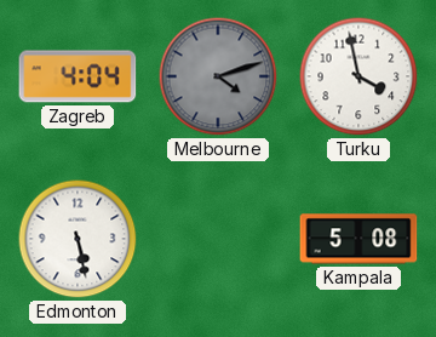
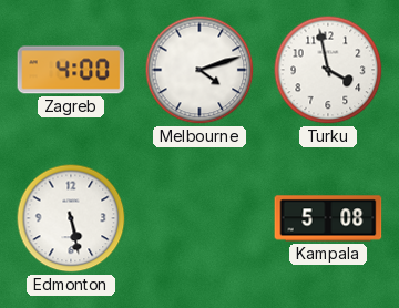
Zagreb: 4:04 -> 4:00
Melbourne dial: grey -> white
